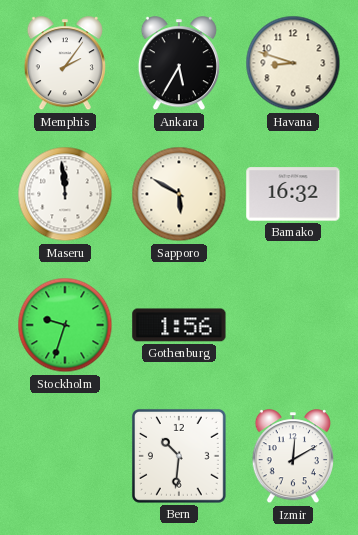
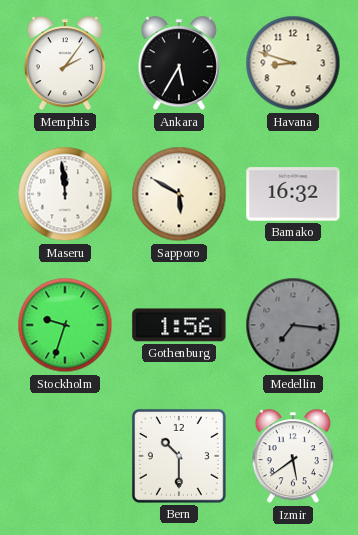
Medellin: none -> 7:16
Bern: 10:31 -> 10:30
Izmir: 12:10 -> 5:39
